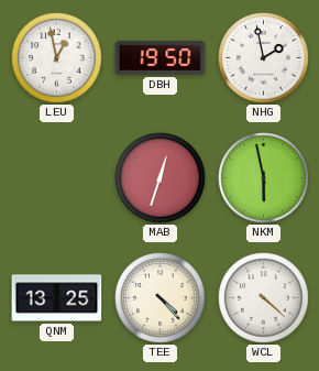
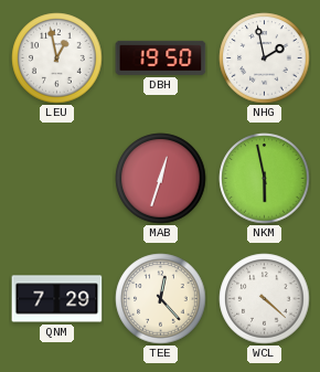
QNM: 13:25 -> 7:29
TEE: 4:23 -> 12:23
